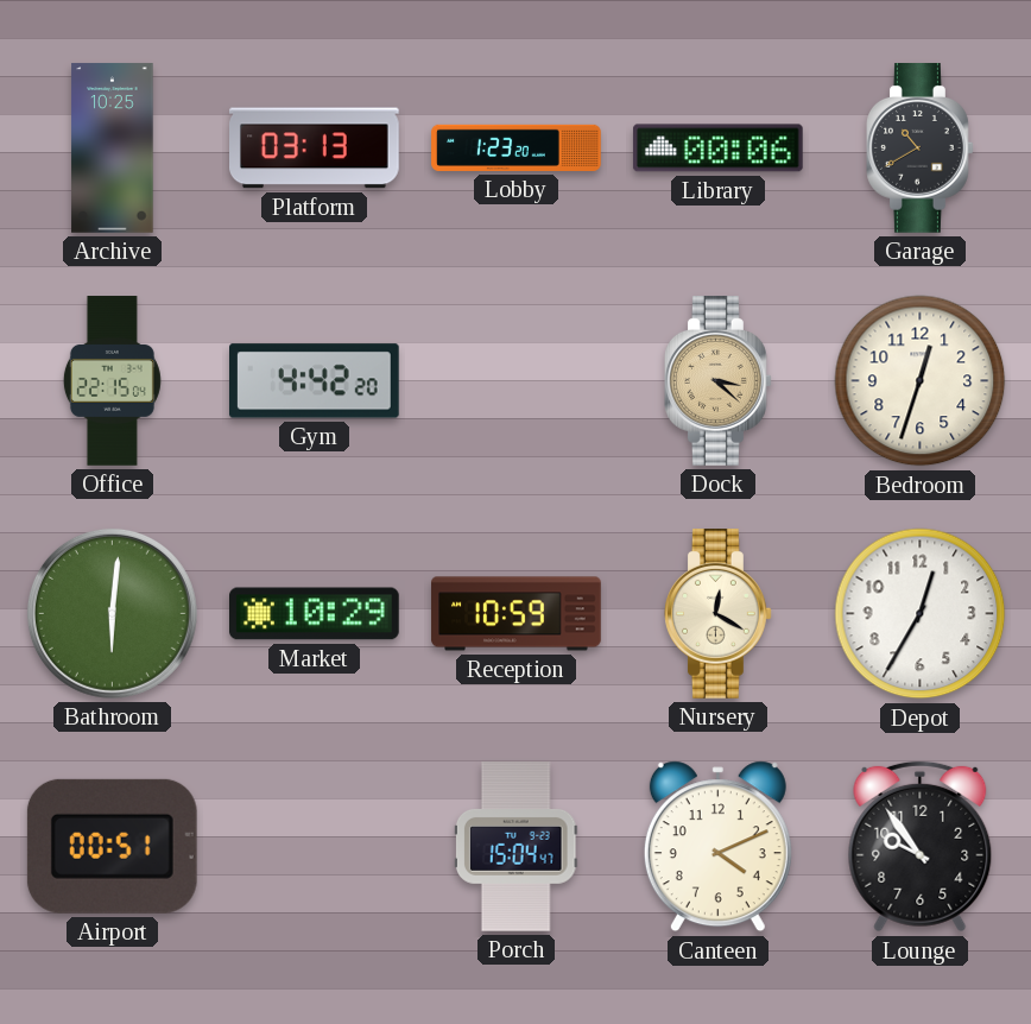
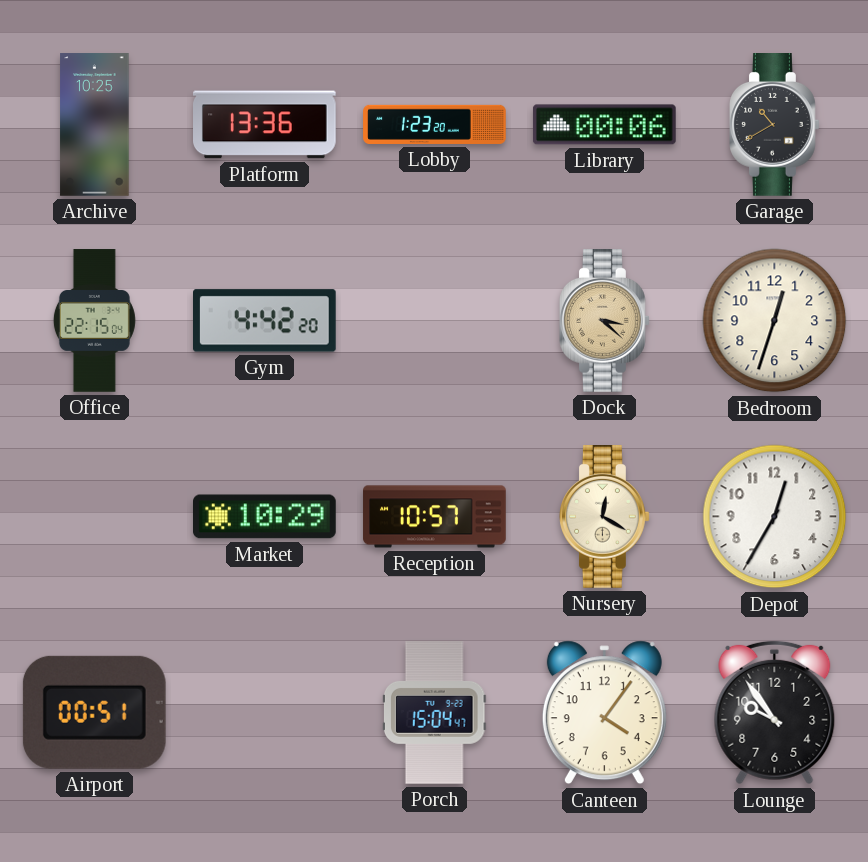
Platform: 03:13 -> 13:36
Bathroom: 6:01 -> none
Reception: 10:59 -> 10:57
Canteen: 4:11 -> 4:06
